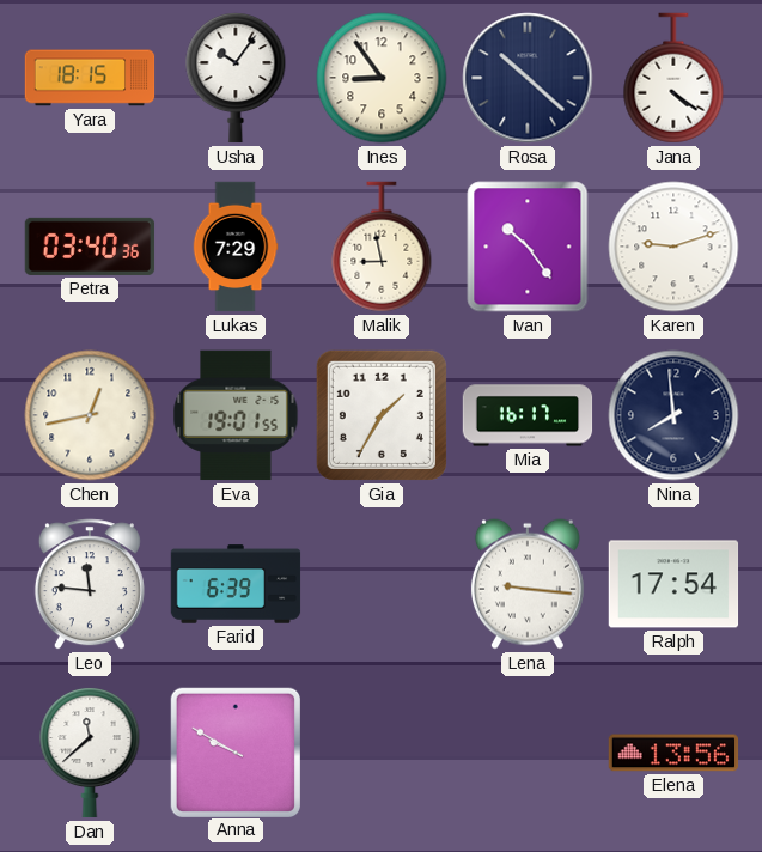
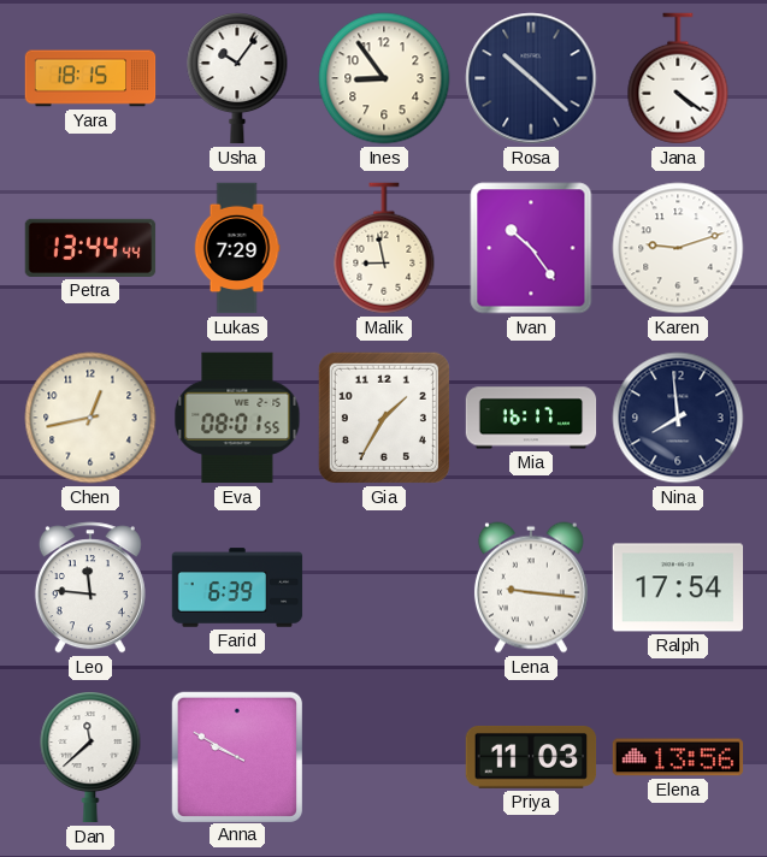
Petra: 03:40 -> 13:44
Eva: 19:01 -> 08:01
Priya: none -> 11:03
